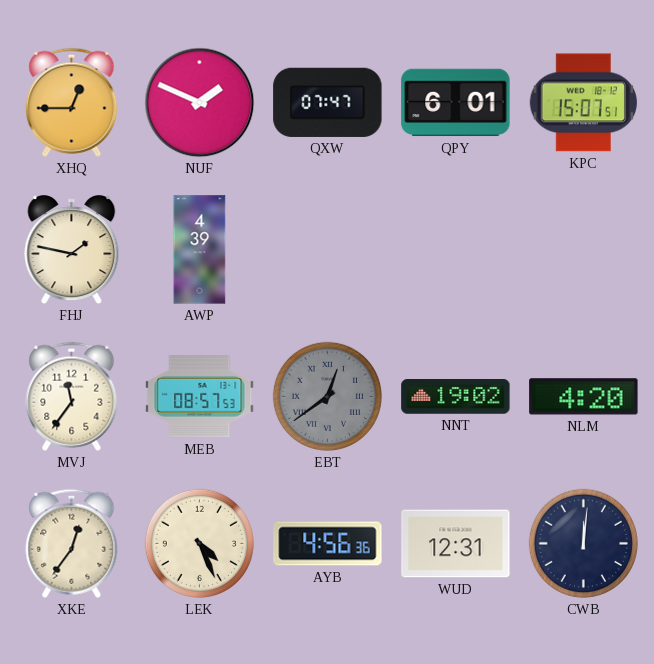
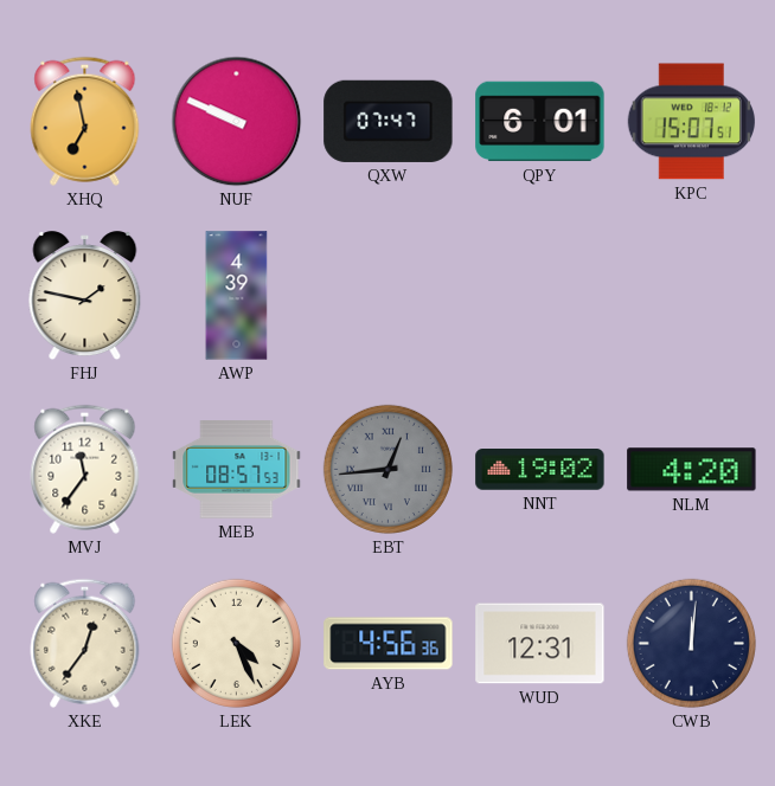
XHQ: 12:45 -> 6:58
NUF: 1:49 -> 9:49
EBT: 12:39 -> 12:44
